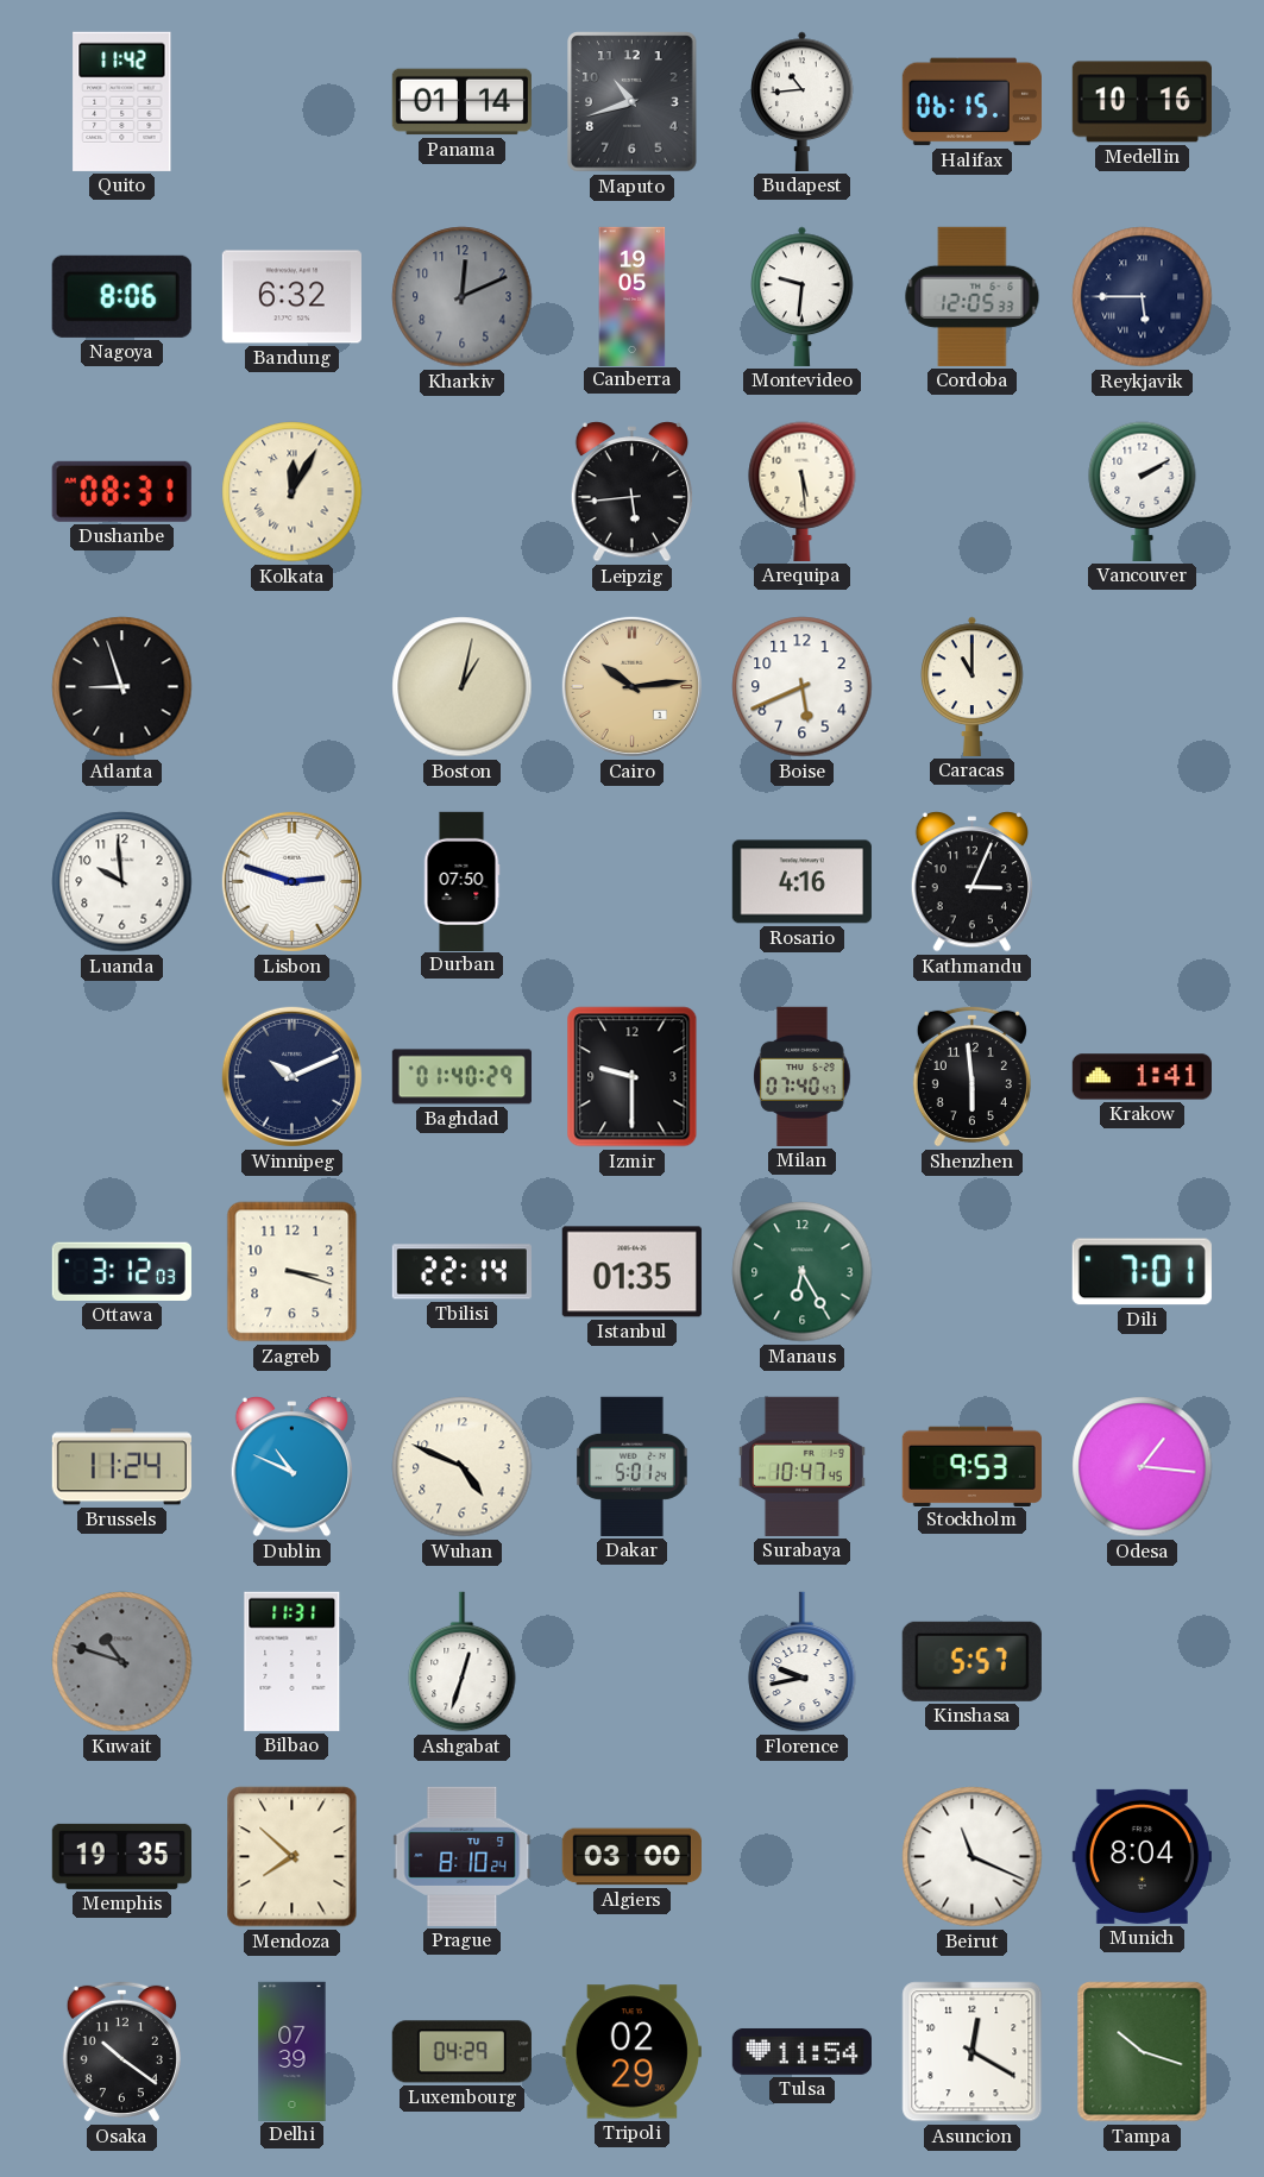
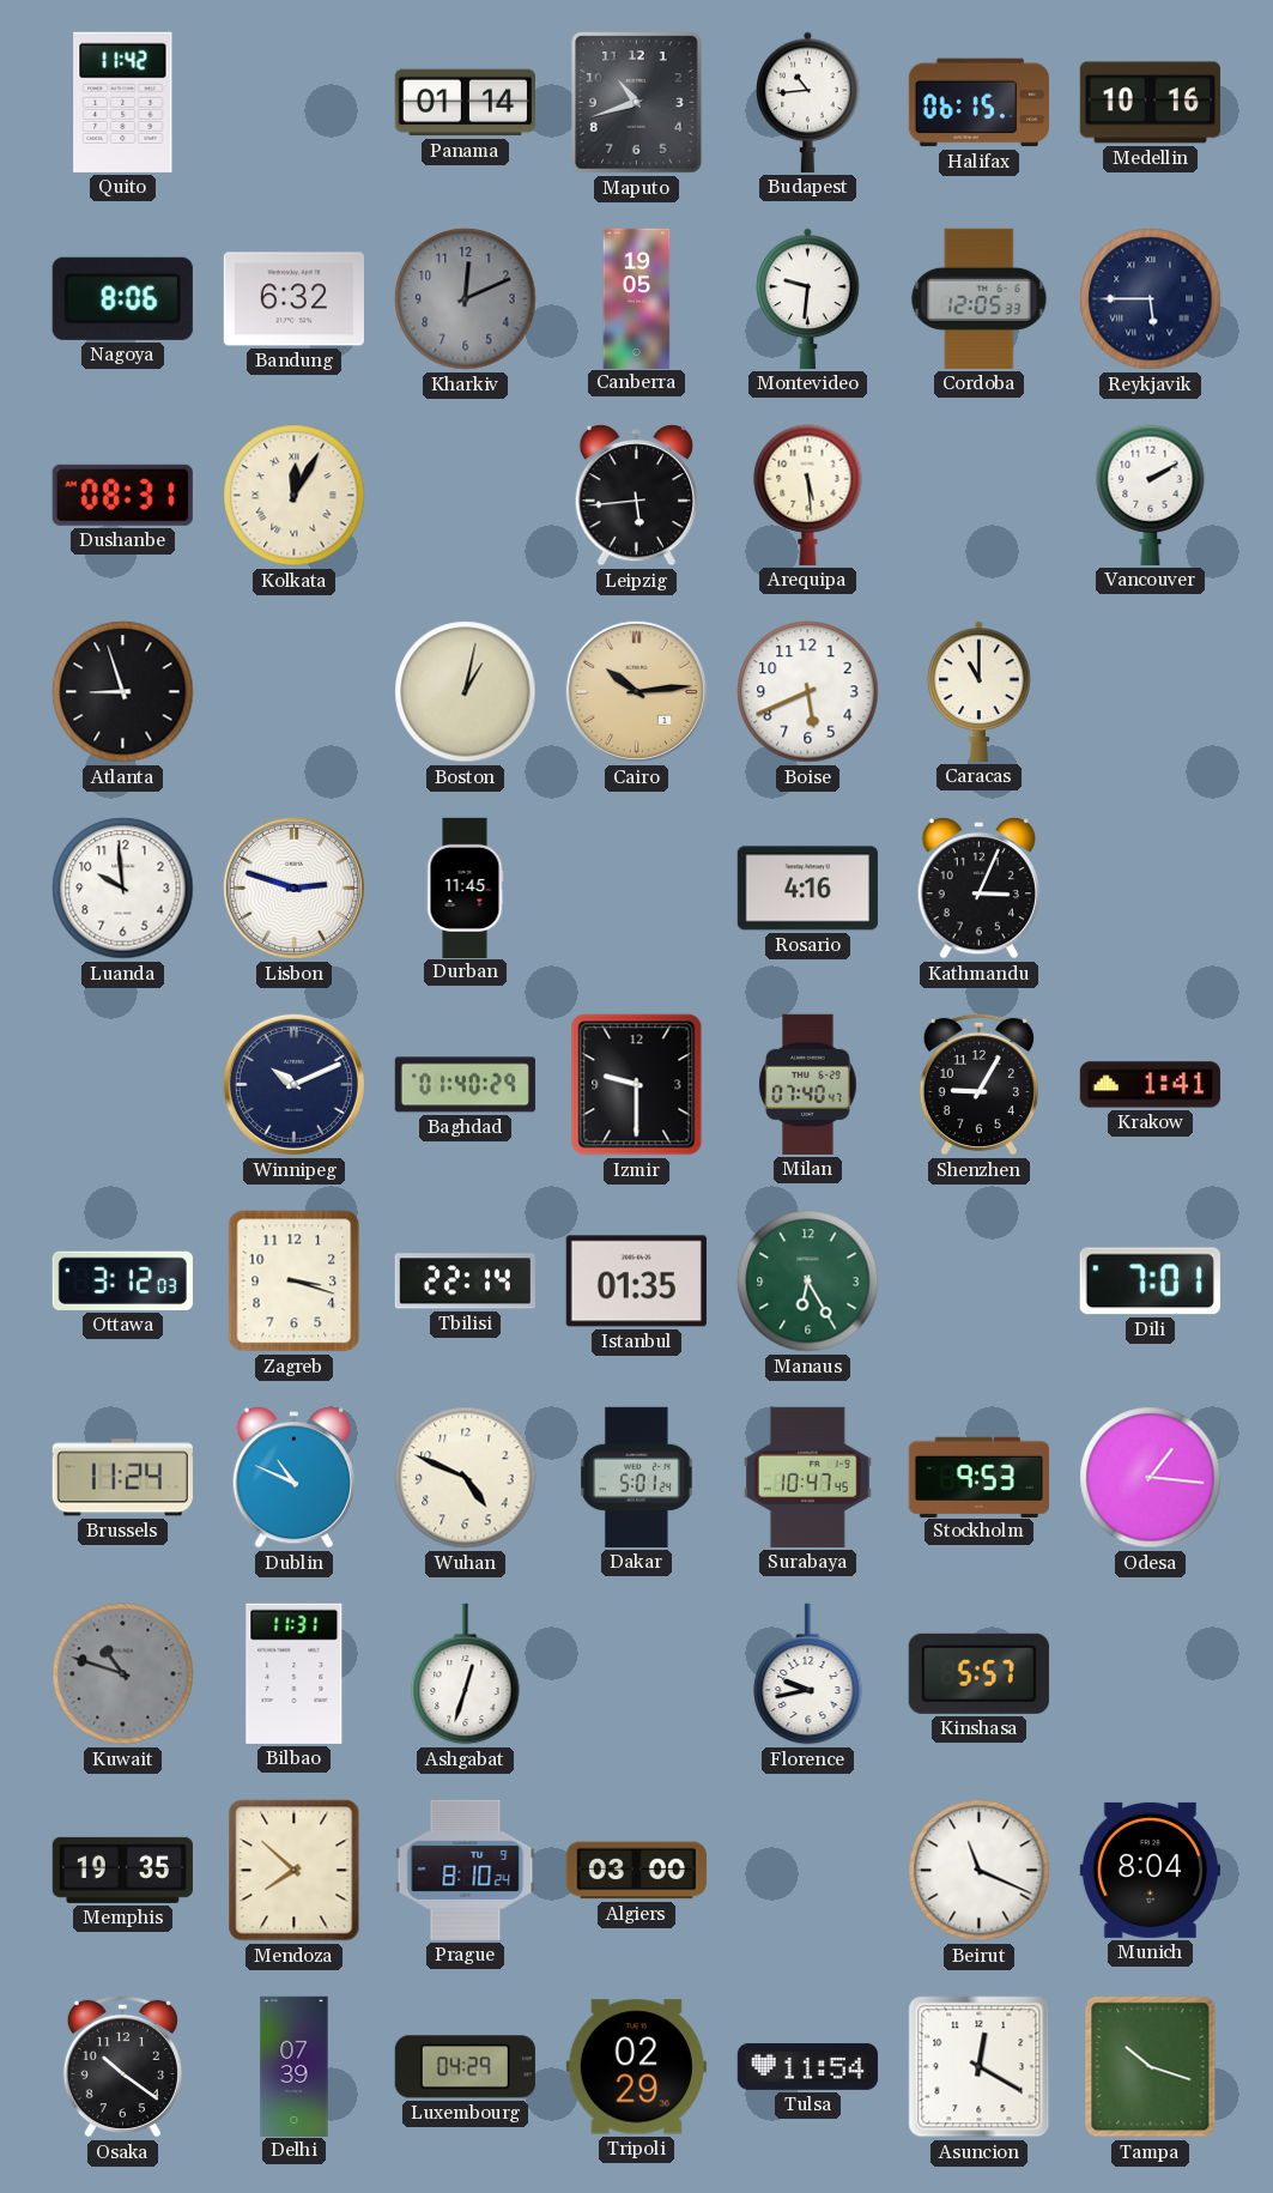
Durban: 07:50 -> 11:45
Shenzhen: 5:59 -> 9:05
